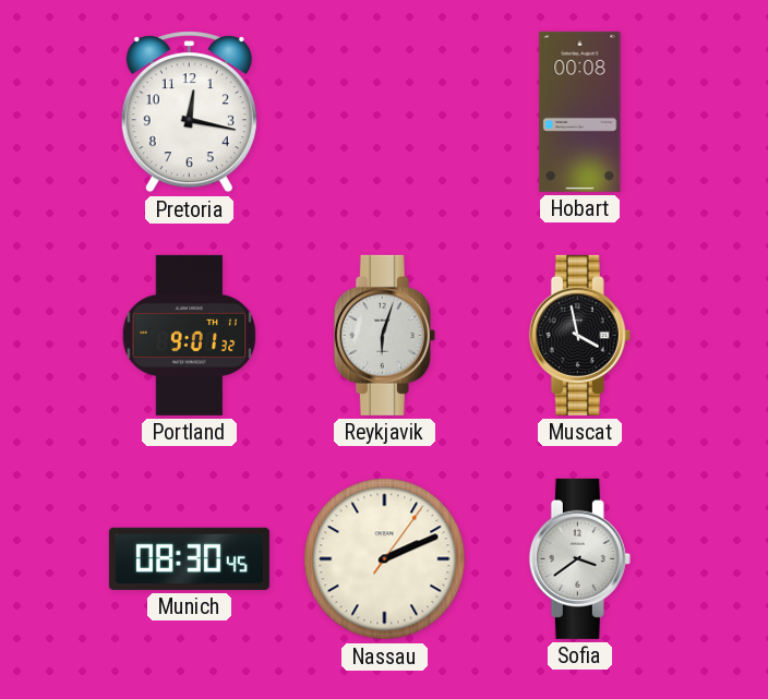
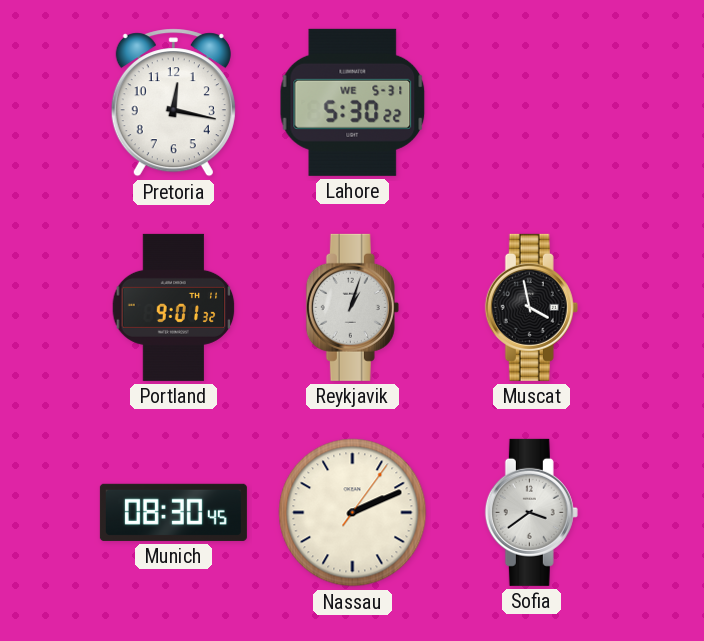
Lahore: none -> 5:30
Hobart: 00:08 -> none
Reykjavik: 6:03 -> 1:03
